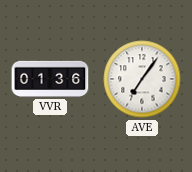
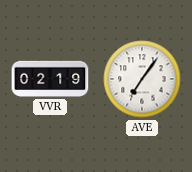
VVR: 01:36 -> 02:19
